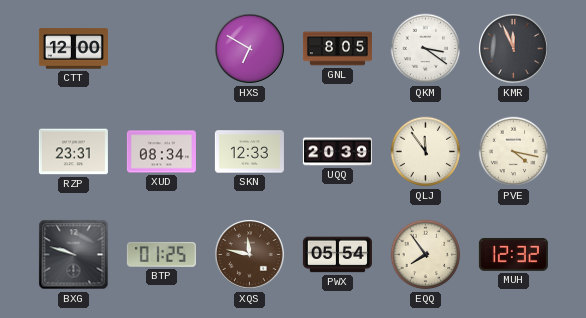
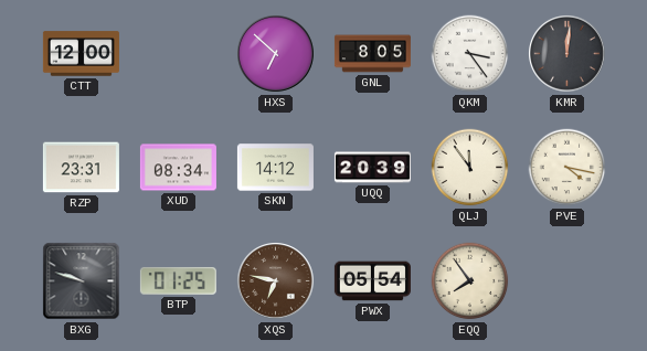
HXS: 6:50 -> 6:52
QKM: 3:21 -> 3:24
KMR: 11:56 -> 12:01
SKN: 12:33 -> 14:12
XQS: 11:47 -> 6:47
MUH: 12:32 -> none
